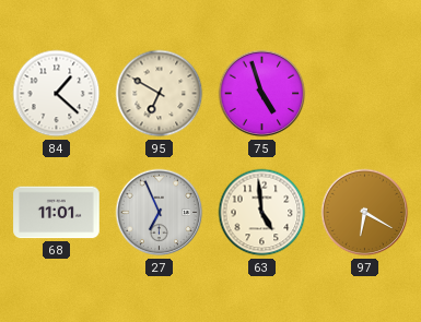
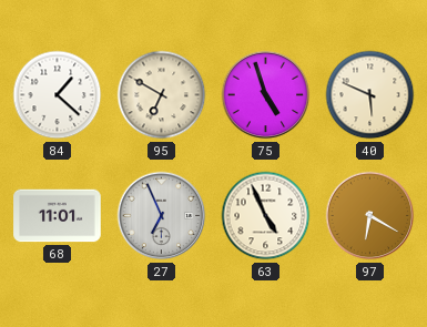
40: none -> 5:49
63: 4:59 -> 4:56
